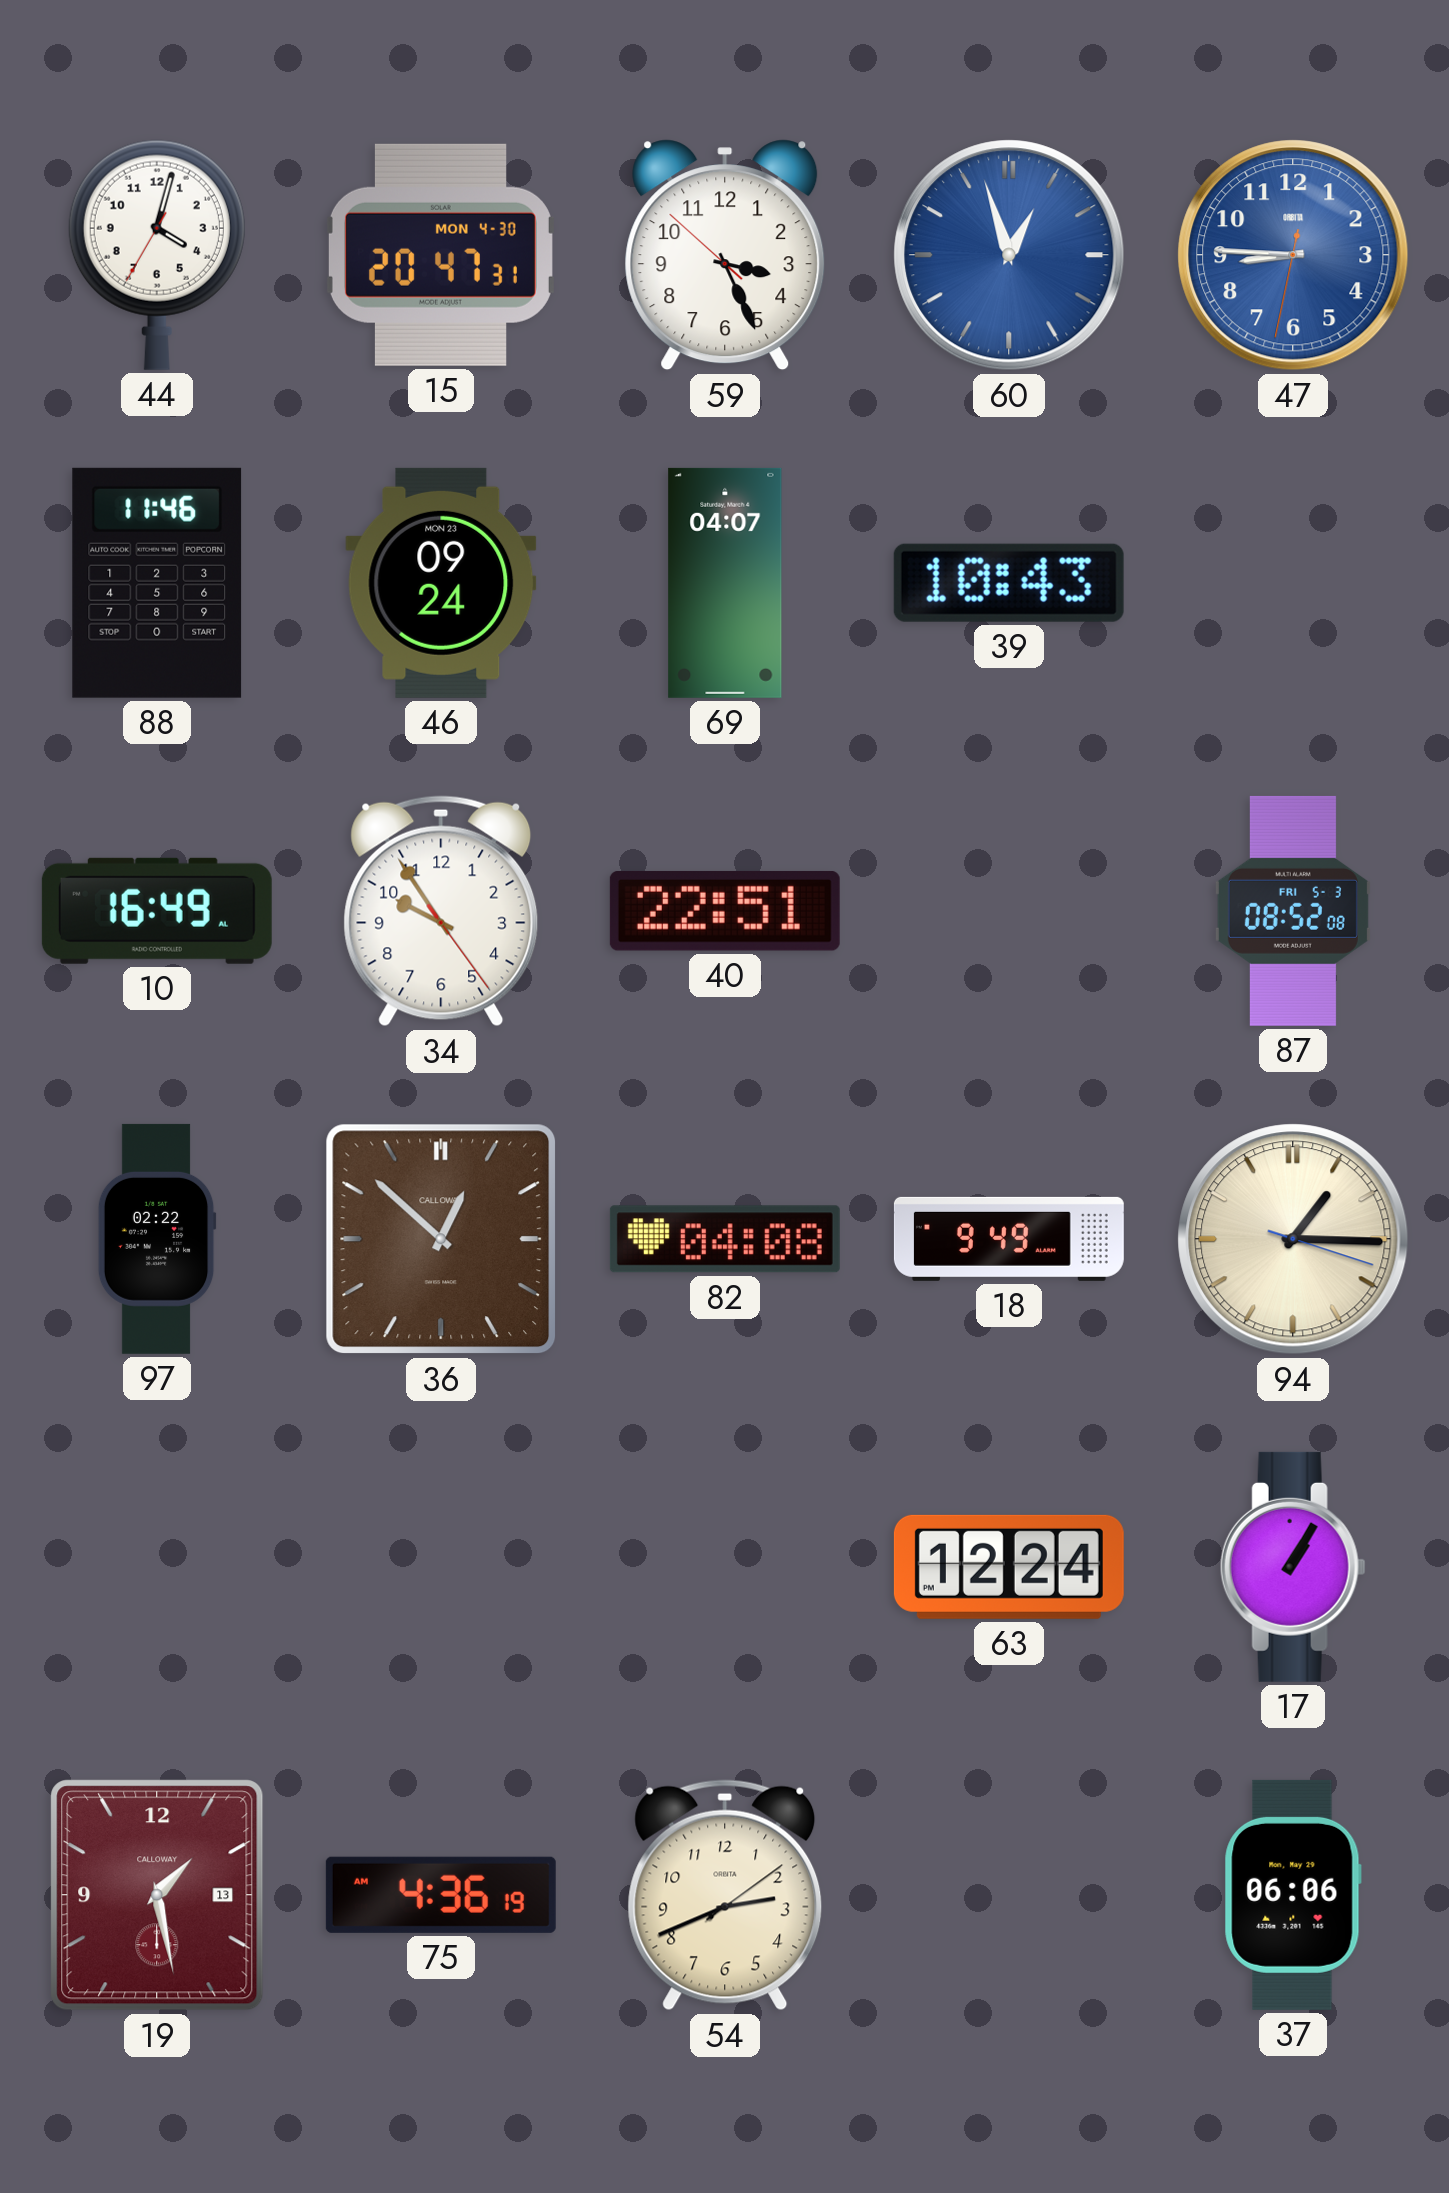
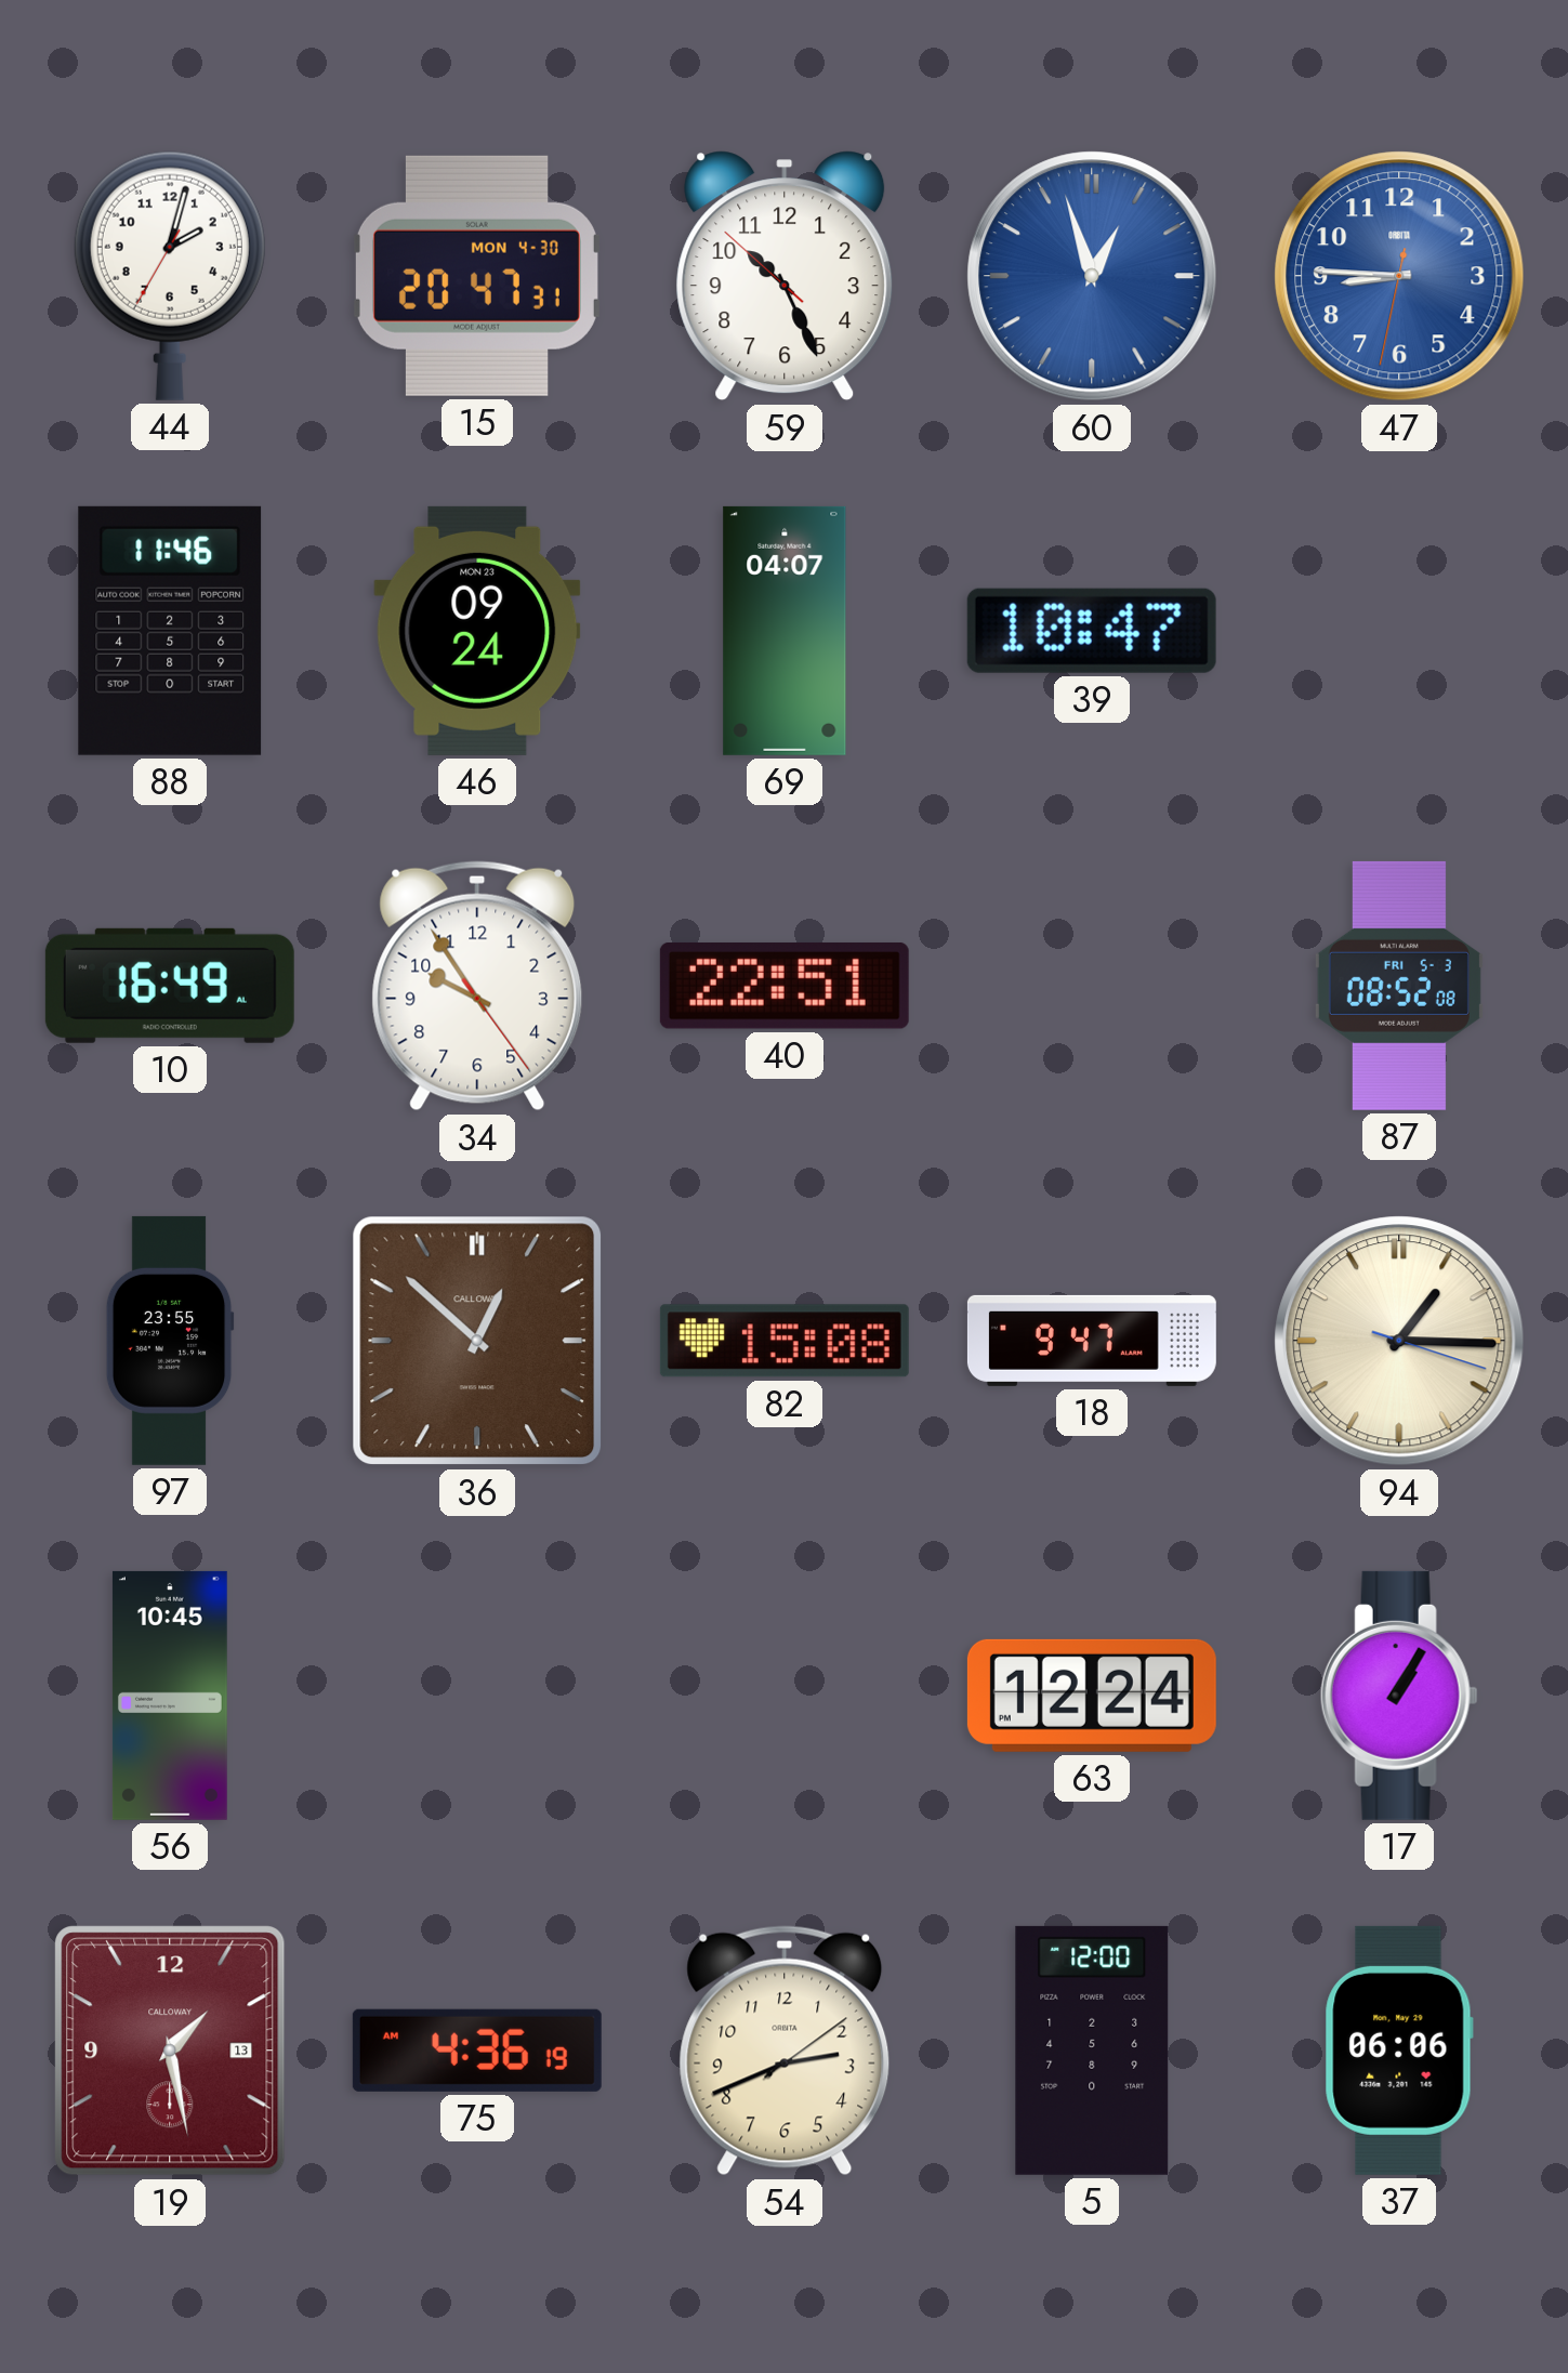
44: 4:02 -> 2:02
59: 3:25 -> 10:25
39: 10:43 -> 10:47
97: 02:22 -> 23:55
82: 04:08 -> 15:08
18: 9:49 -> 9:47
56: none -> 10:45
5: none -> 12:00
